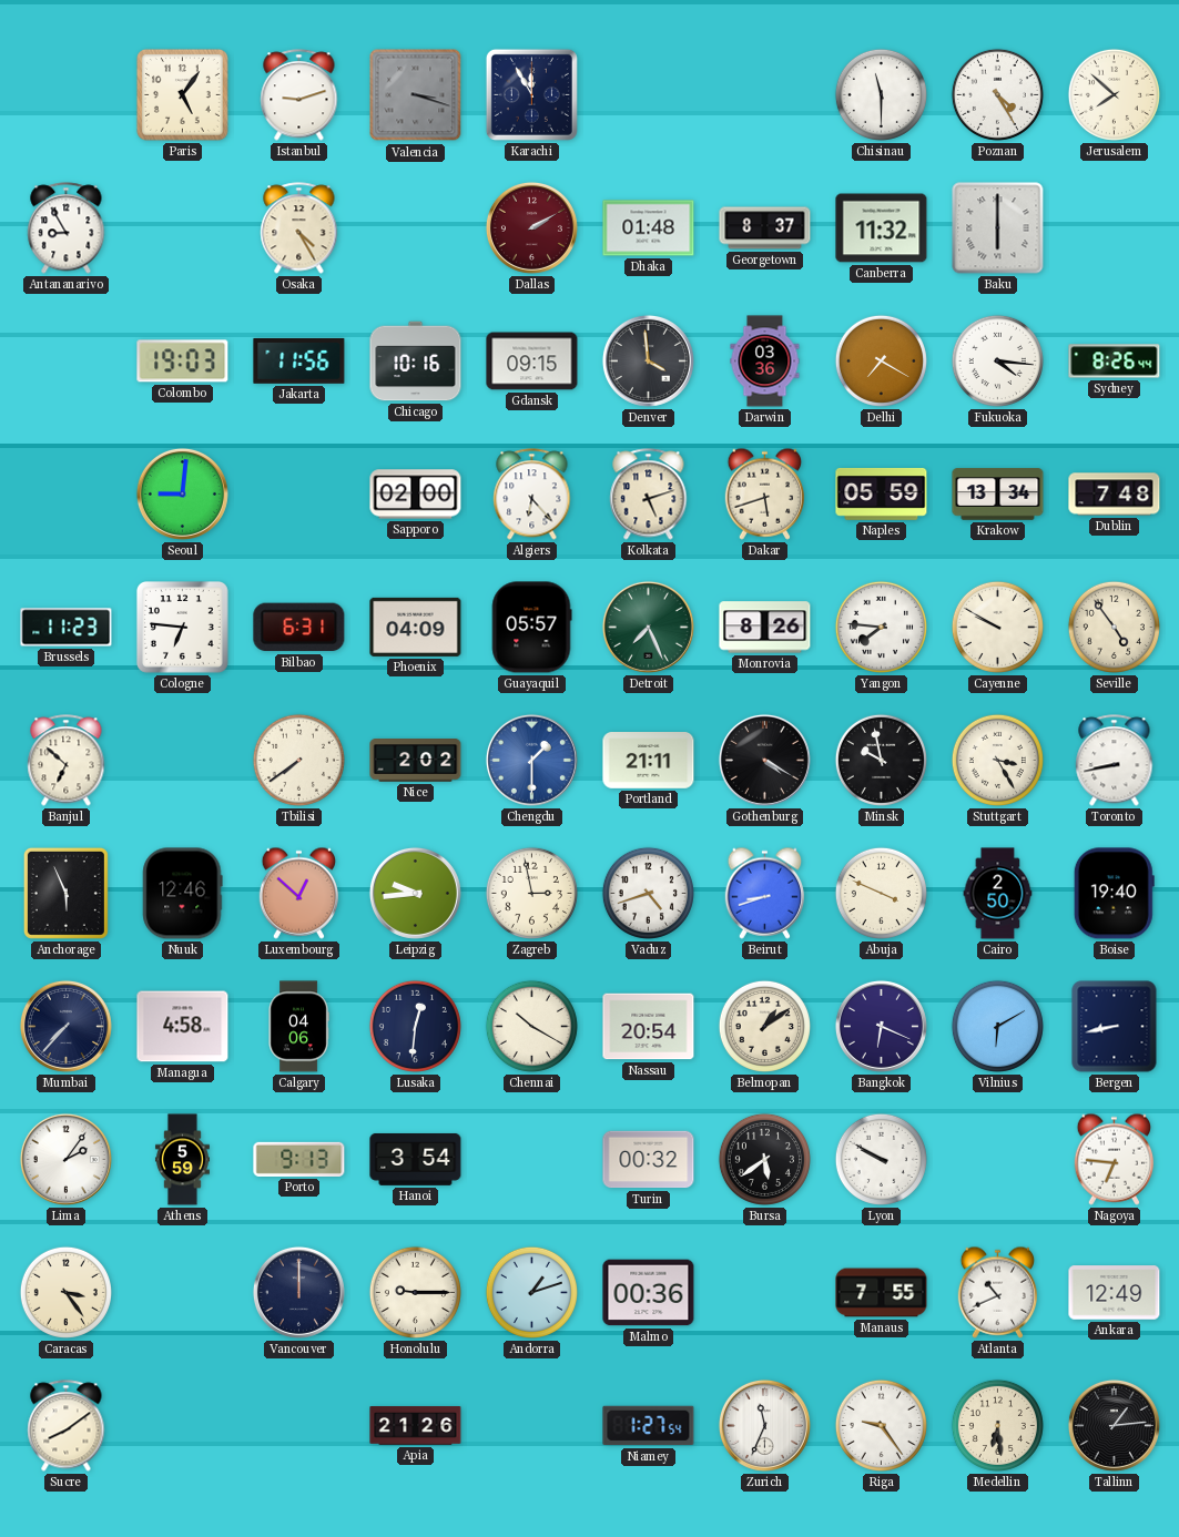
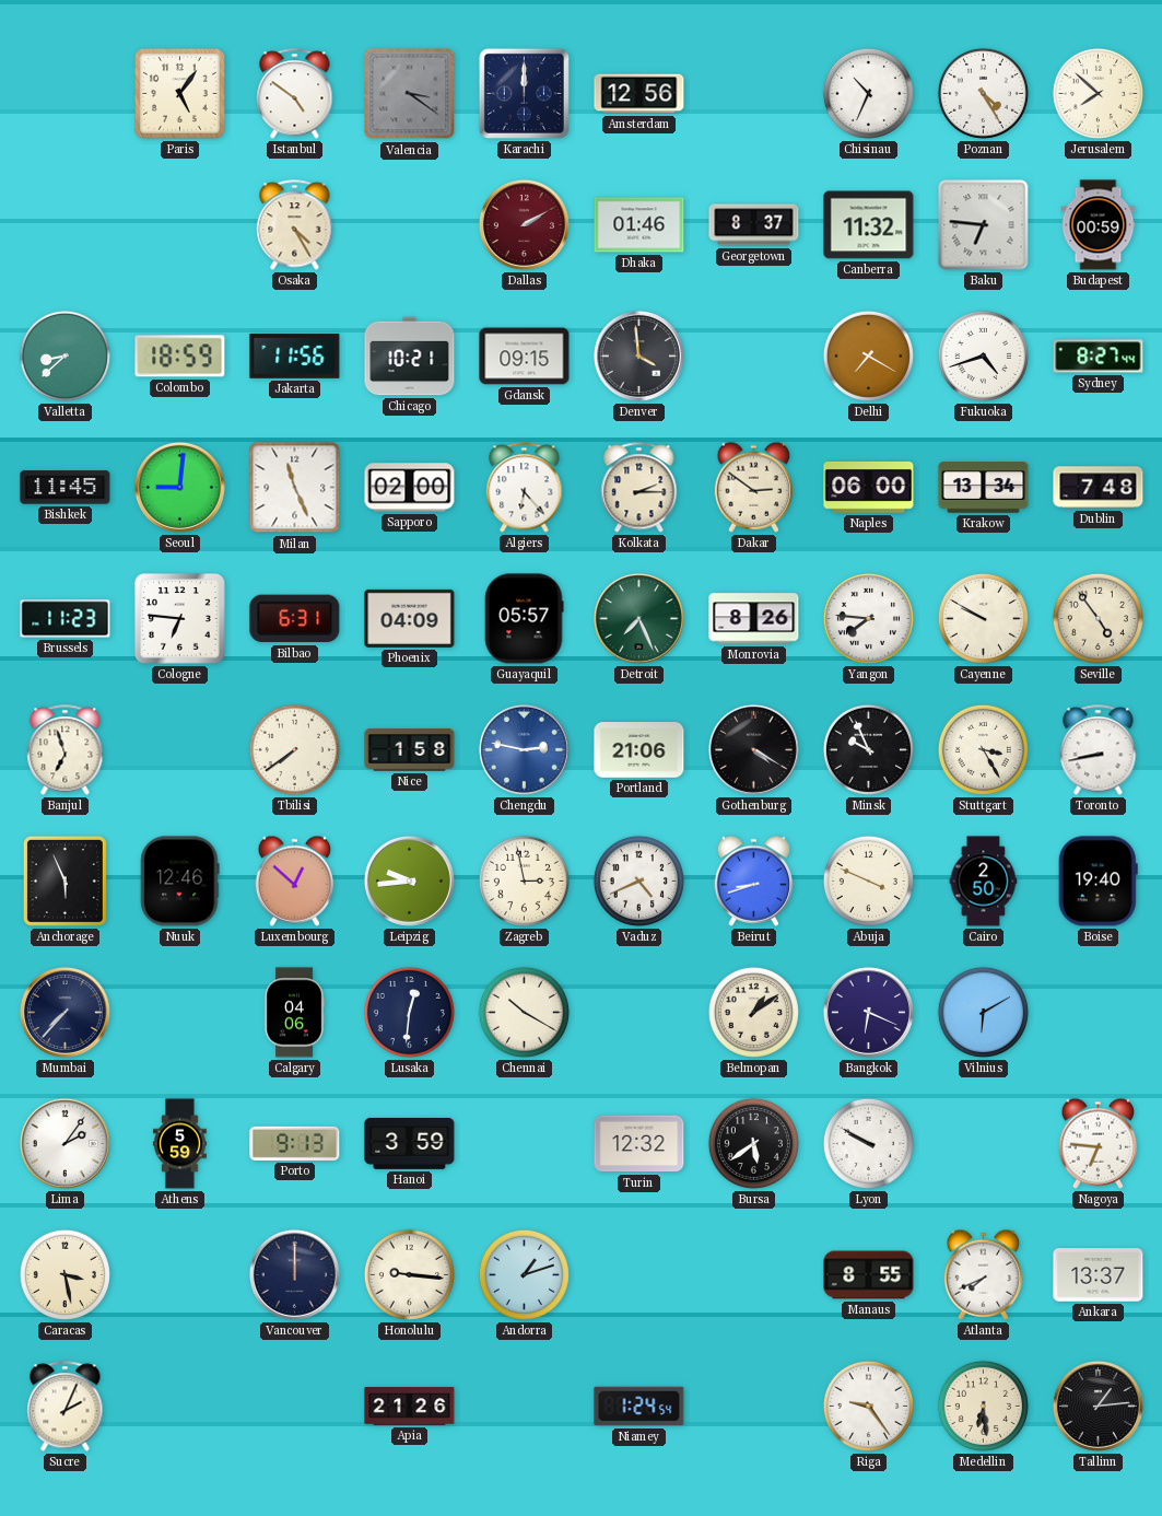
Istanbul: 9:12 -> 4:51
Valencia: 3:18 -> 3:21
Karachi: 11:55 -> 12:00
Amsterdam: none -> 12:56
Chisinau: 11:30 -> 10:34
Antananarivo: 8:55 -> none
Dhaka: 01:48 -> 01:46
Baku: 6:00 -> 6:46
Budapest: none -> 00:59
Valletta: none -> 8:38
Colombo: 19:03 -> 18:59
Chicago: 10:16 -> 10:21
Darwin: 03:36 -> none
Fukuoka: 4:16 -> 4:42
Sydney: 8:26 -> 8:27
Bishkek: none -> 11:45
Milan: none -> 11:26
Kolkata: 5:12 -> 2:15
Dakar: 5:42 -> 2:51
Naples: 05:59 -> 06:00
Banjul: 6:52 -> 6:57
Nice: 2:02 -> 1:58
Chengdu: 1:30 -> 2:47
Portland: 21:11 -> 21:06
Minsk: 9:58 -> 9:56
Vaduz: 4:42 -> 4:41
Managua: 4:58 -> none
Nassau: 20:54 -> none
Bergen: 8:43 -> none
Hanoi: 3:54 -> 3:59
Turin: 00:32 -> 12:32
Caracas: 3:24 -> 3:28
Honolulu: 9:15 -> 9:16
Malmo: 00:36 -> none
Manaus: 7:55 -> 8:55
Atlanta: 10:41 -> 7:41
Ankara: 12:49 -> 13:37
Sucre: 8:09 -> 2:04
Niamey: 1:27 -> 1:24
Zurich: 11:34 -> none
